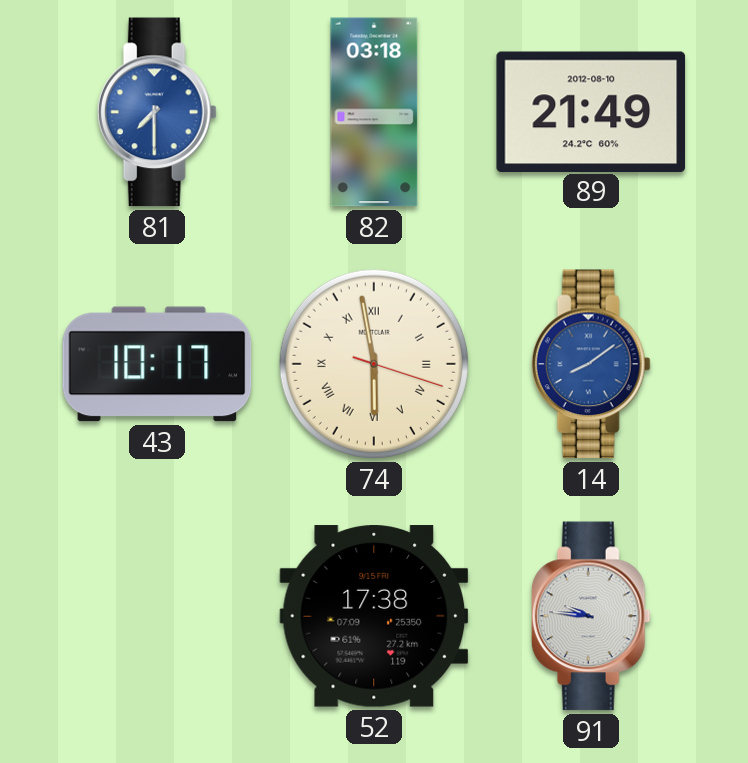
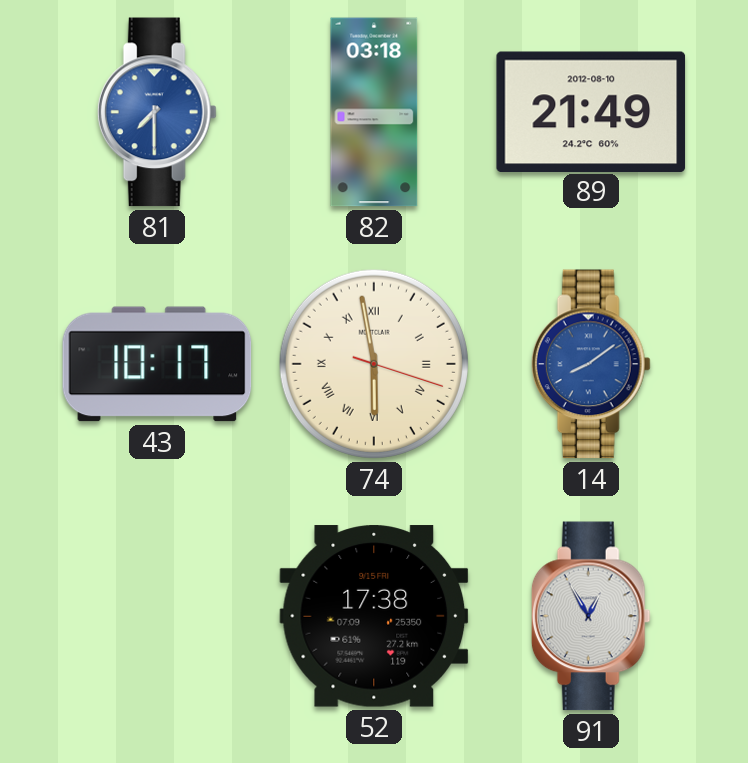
91: 9:46 -> 12:55
